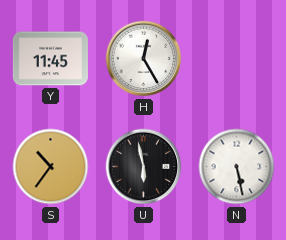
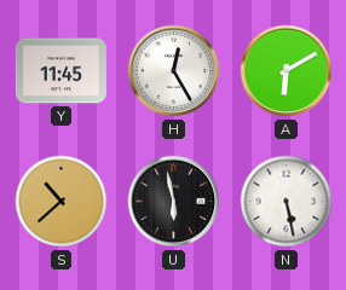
A: none -> 6:10
S: 10:36 -> 10:38
